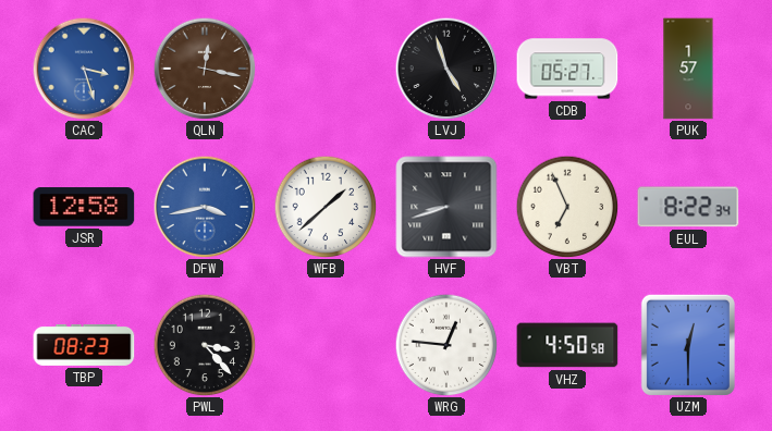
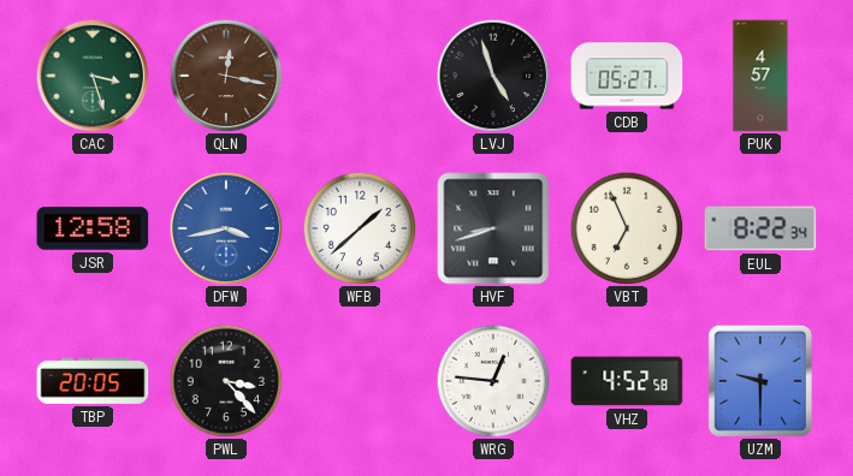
CAC dial: blue -> green
PUK: 1:57 -> 4:57
TBP: 08:23 -> 20:05
VHZ: 4:50 -> 4:52
UZM: 12:30 -> 9:30
